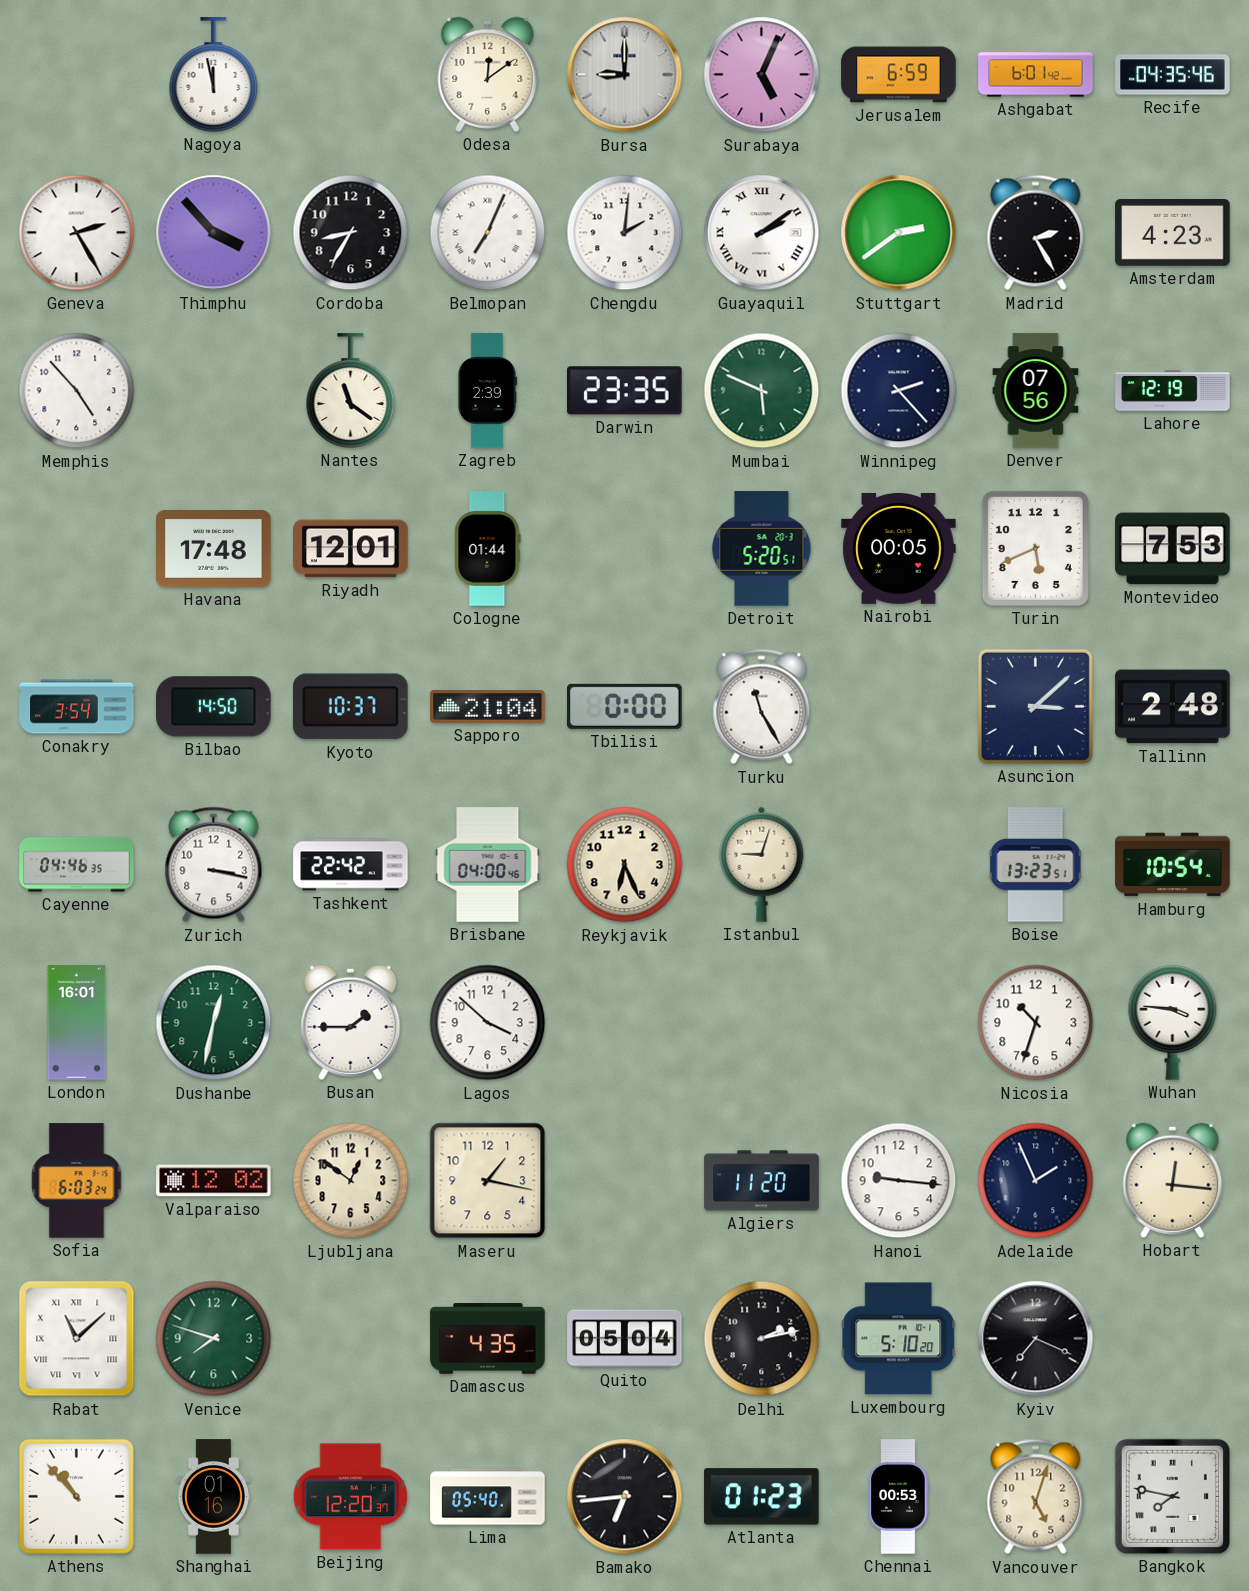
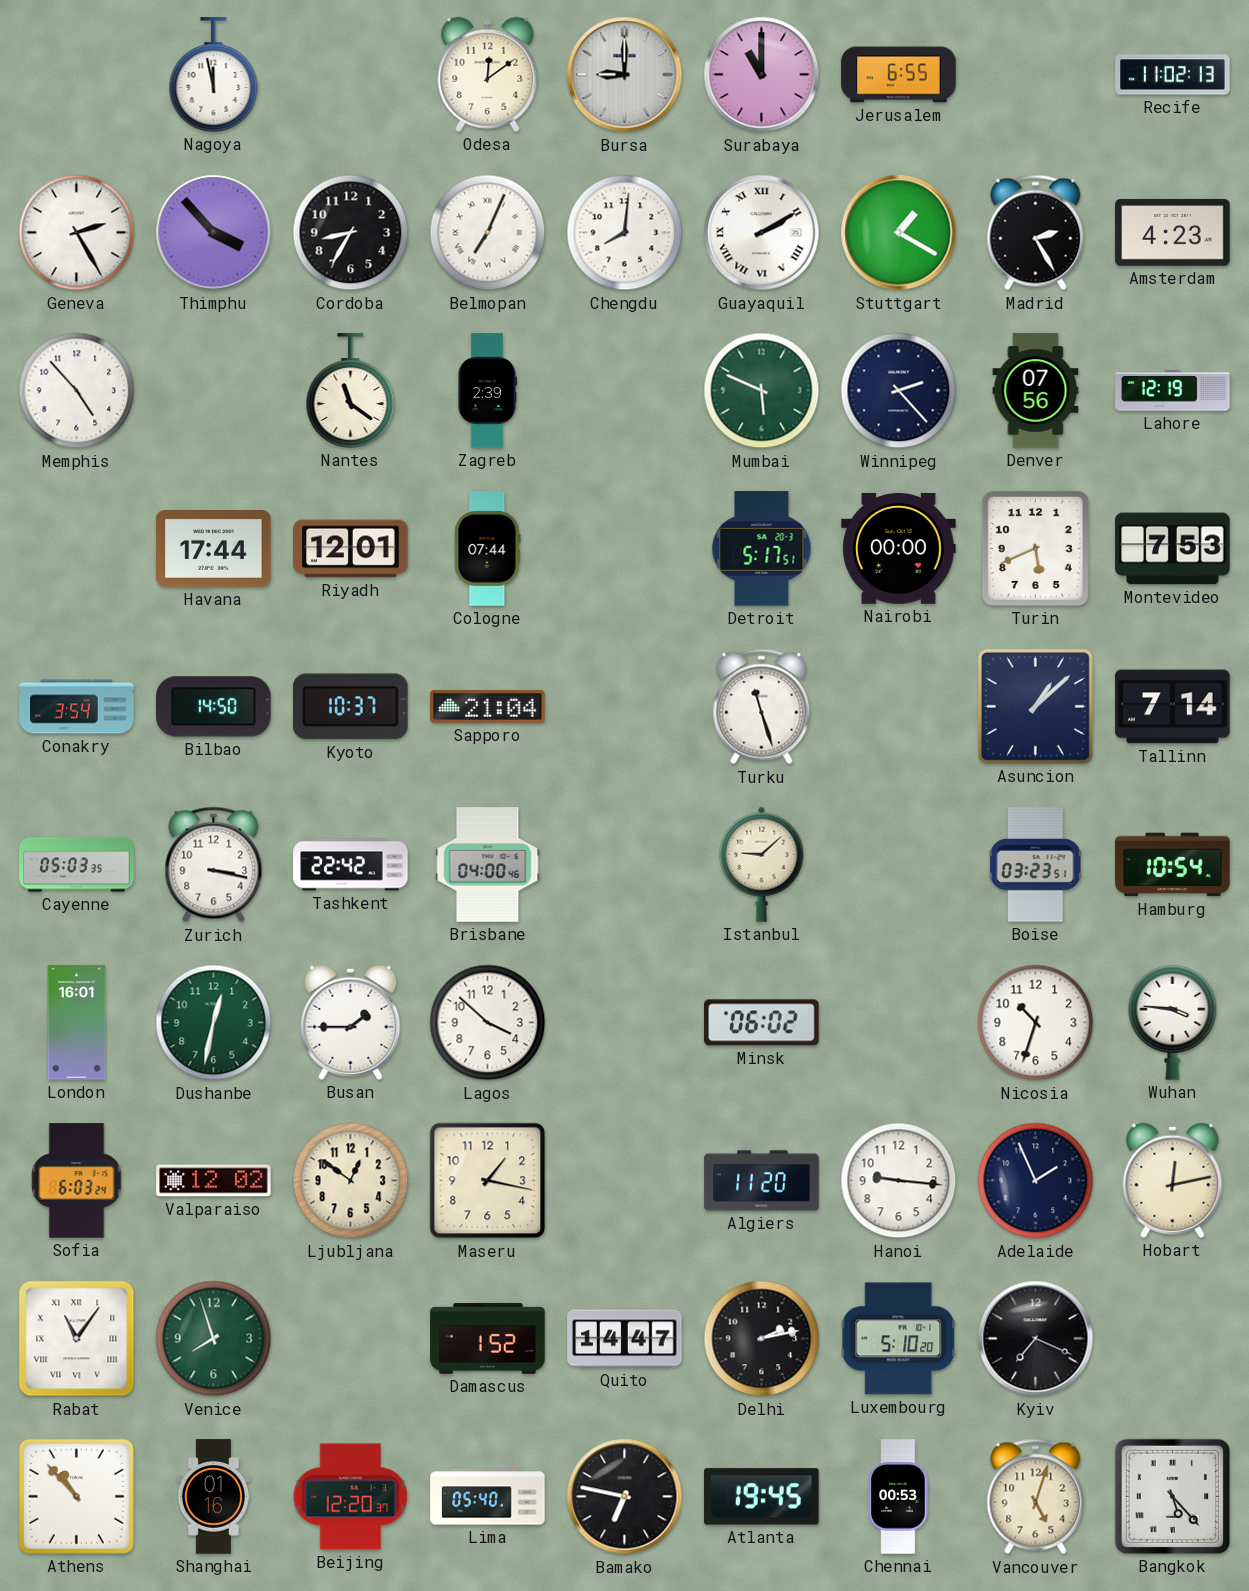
Surabaya: 5:04 -> 11:00
Jerusalem: 6:59 -> 6:55
Ashgabat: 6:01 -> none
Recife: 04:35 -> 11:02
Chengdu: 2:01 -> 8:01
Guayaquil: 2:09 -> 2:10
Stuttgart: 2:39 -> 1:20
Darwin: 23:35 -> none
Havana: 17:48 -> 17:44
Cologne: 01:44 -> 07:44
Detroit: 5:20 -> 5:17
Nairobi: 00:05 -> 00:00
Tbilisi: 0:00 -> none
Turku: 11:25 -> 11:27
Asuncion: 3:08 -> 1:08
Tallinn: 2:48 -> 7:14
Cayenne: 04:46 -> 05:03
Reykjavik: 6:26 -> none
Istanbul: 9:03 -> 9:08
Boise: 13:23 -> 03:23
Minsk: none -> 06:02
Hobart: 12:16 -> 12:13
Rabat: 11:08 -> 11:06
Venice: 7:48 -> 7:57
Damascus: 4:35 -> 1:52
Quito: 05:04 -> 14:47
Bamako: 6:44 -> 6:47
Atlanta: 01:23 -> 19:45
Bangkok: 7:47 -> 5:23
